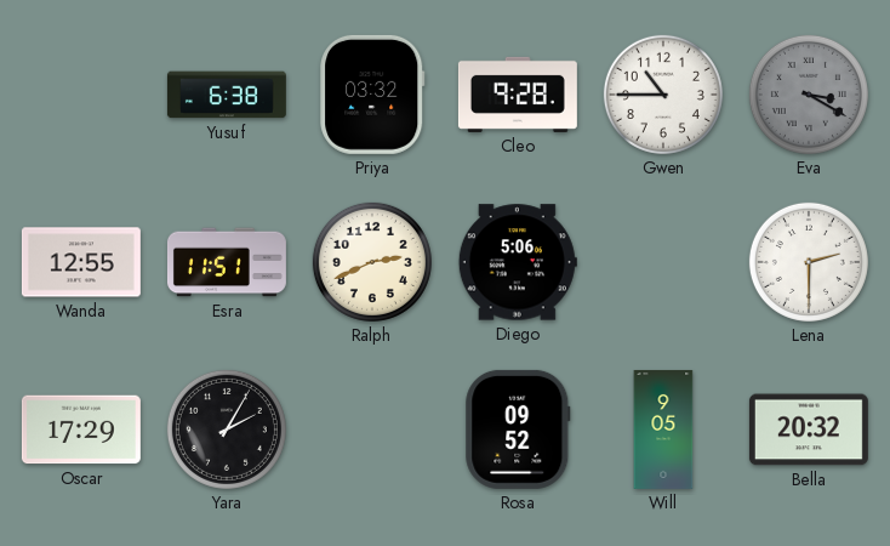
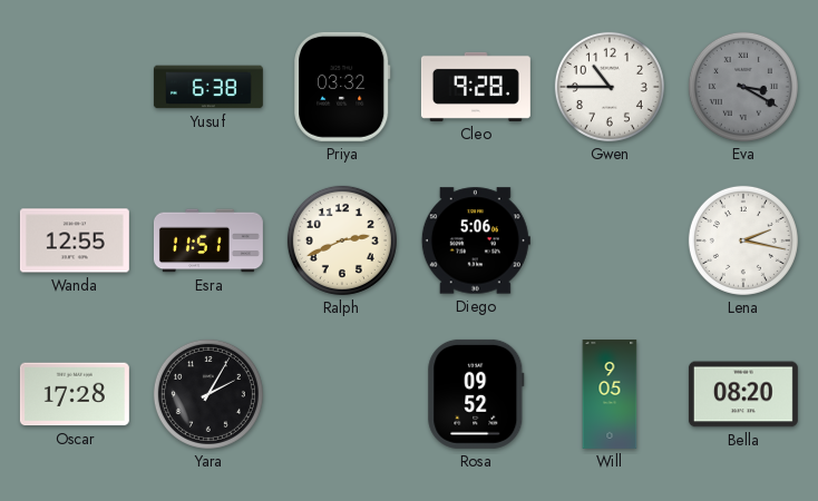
Lena: 2:30 -> 2:17
Oscar: 17:29 -> 17:28
Bella: 20:32 -> 08:20
